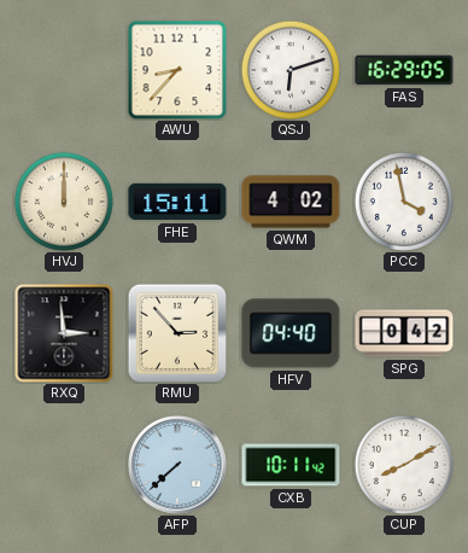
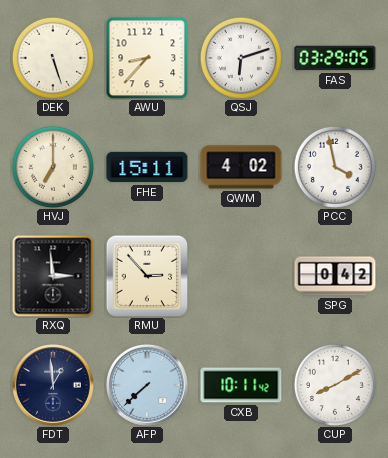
DEK: none -> 5:27
FAS: 16:29 -> 03:29
HVJ: 12:00 -> 7:00
HFV: 04:40 -> none
FDT: none -> 12:59
